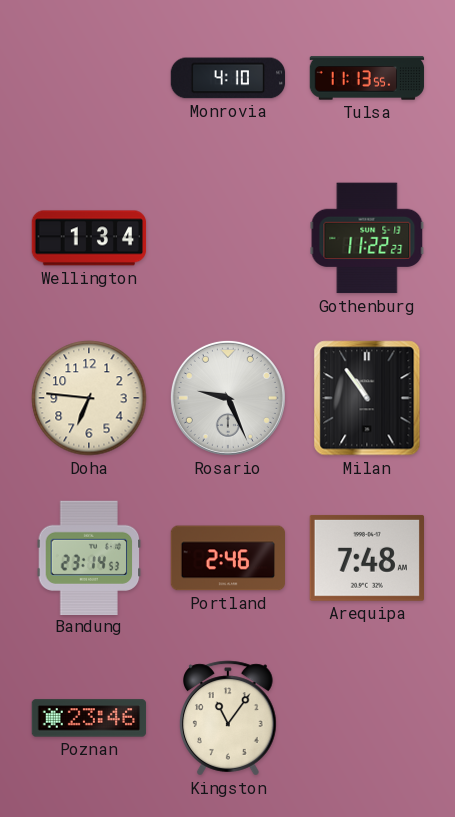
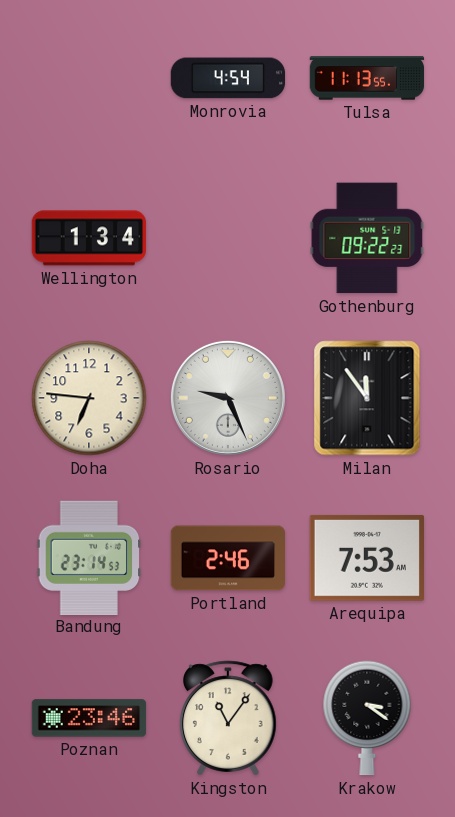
Monrovia: 4:10 -> 4:54
Gothenburg: 11:22 -> 09:22
Milan: 10:54 -> 11:54
Arequipa: 7:48 -> 7:53
Krakow: none -> 3:21
